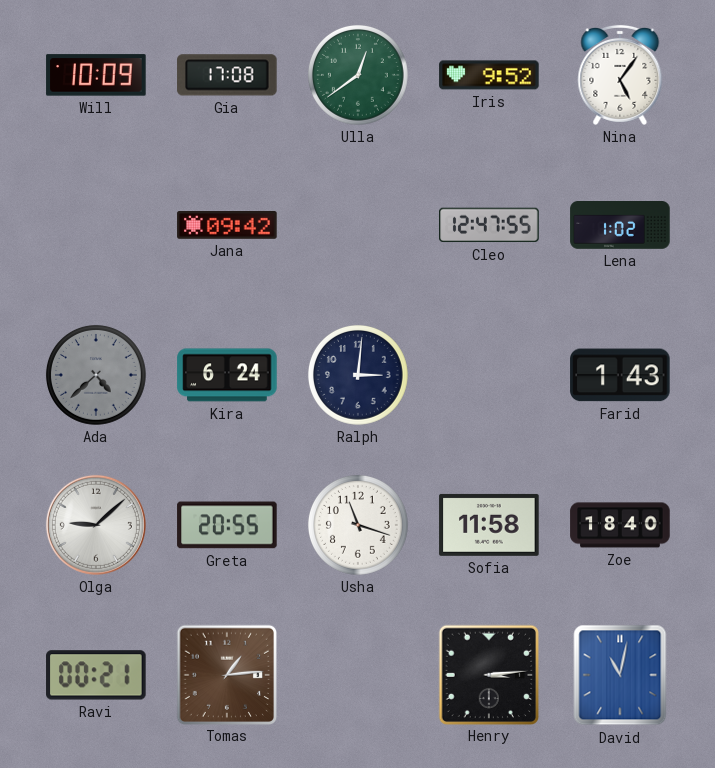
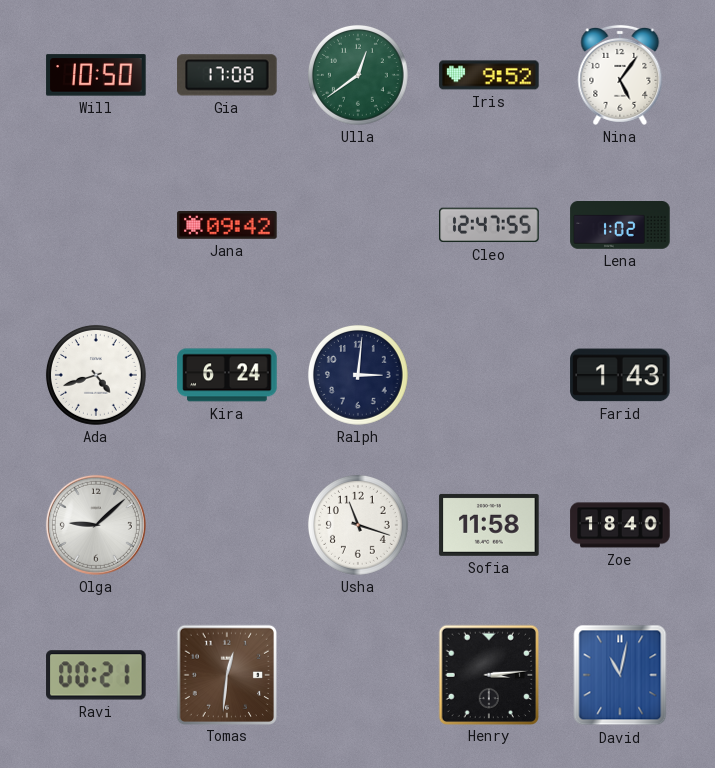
Will: 10:09 -> 10:50
Ada: 4:38 -> 4:42
Ada dial: grey -> white
Greta: 20:55 -> none
Tomas: 1:14 -> 12:31
